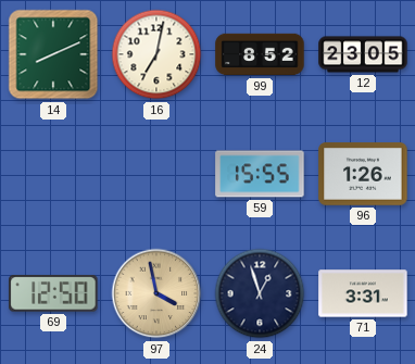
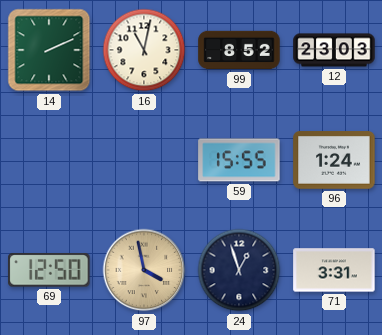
14: 8:11 -> 2:11
16: 7:02 -> 11:02
12: 23:05 -> 23:03
96: 1:26 -> 1:24
